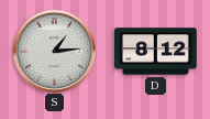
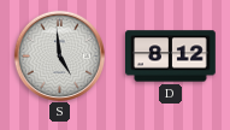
S: 1:14 -> 4:59
